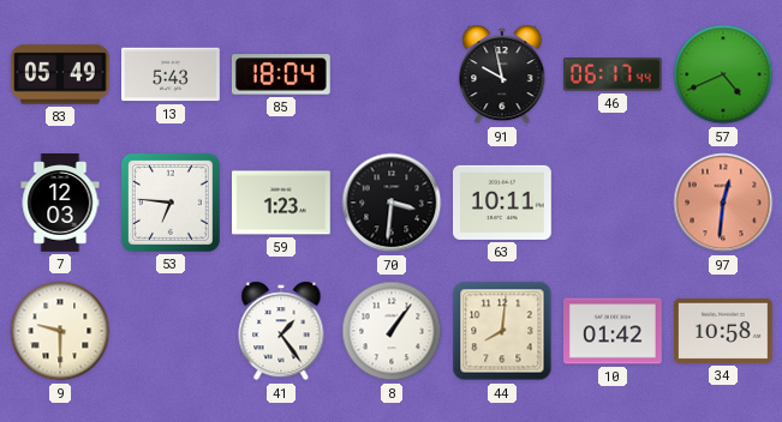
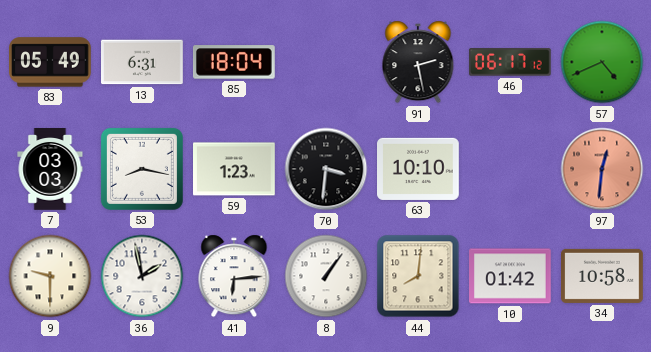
13: 5:43 -> 6:31
91: 9:58 -> 2:28
46: 06:17:44 -> 06:17:12
7: 12:03 -> 03:03
53: 6:46 -> 8:17
63: 10:11 -> 10:10
36: none -> 1:58
41: 1:24 -> 6:14
